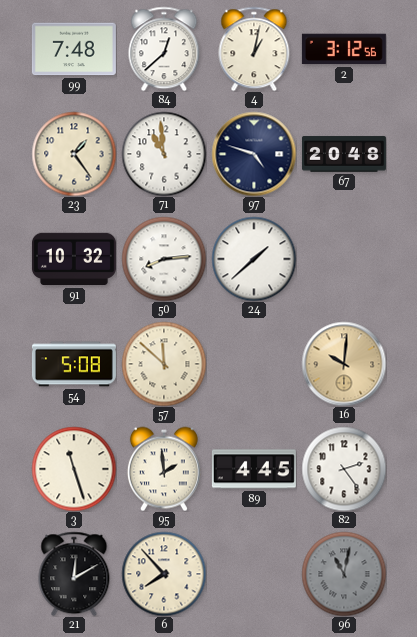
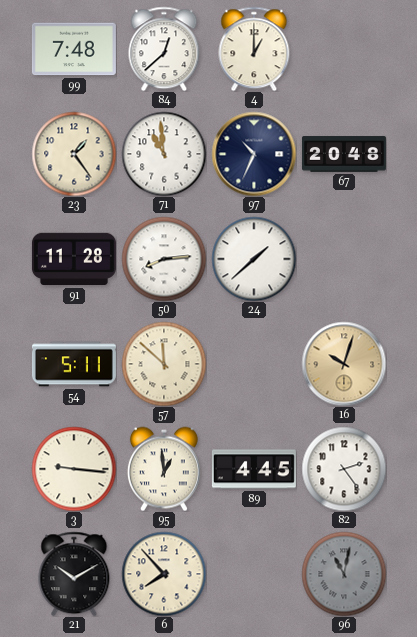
4: 1:02 -> 1:00
2: 3:12 -> none
97: 4:48 -> 10:34
91: 10:32 -> 11:28
54: 5:08 -> 5:11
16: 10:01 -> 10:03
3: 11:27 -> 9:16
95: 1:59 -> 12:59
21: 12:10 -> 10:10
